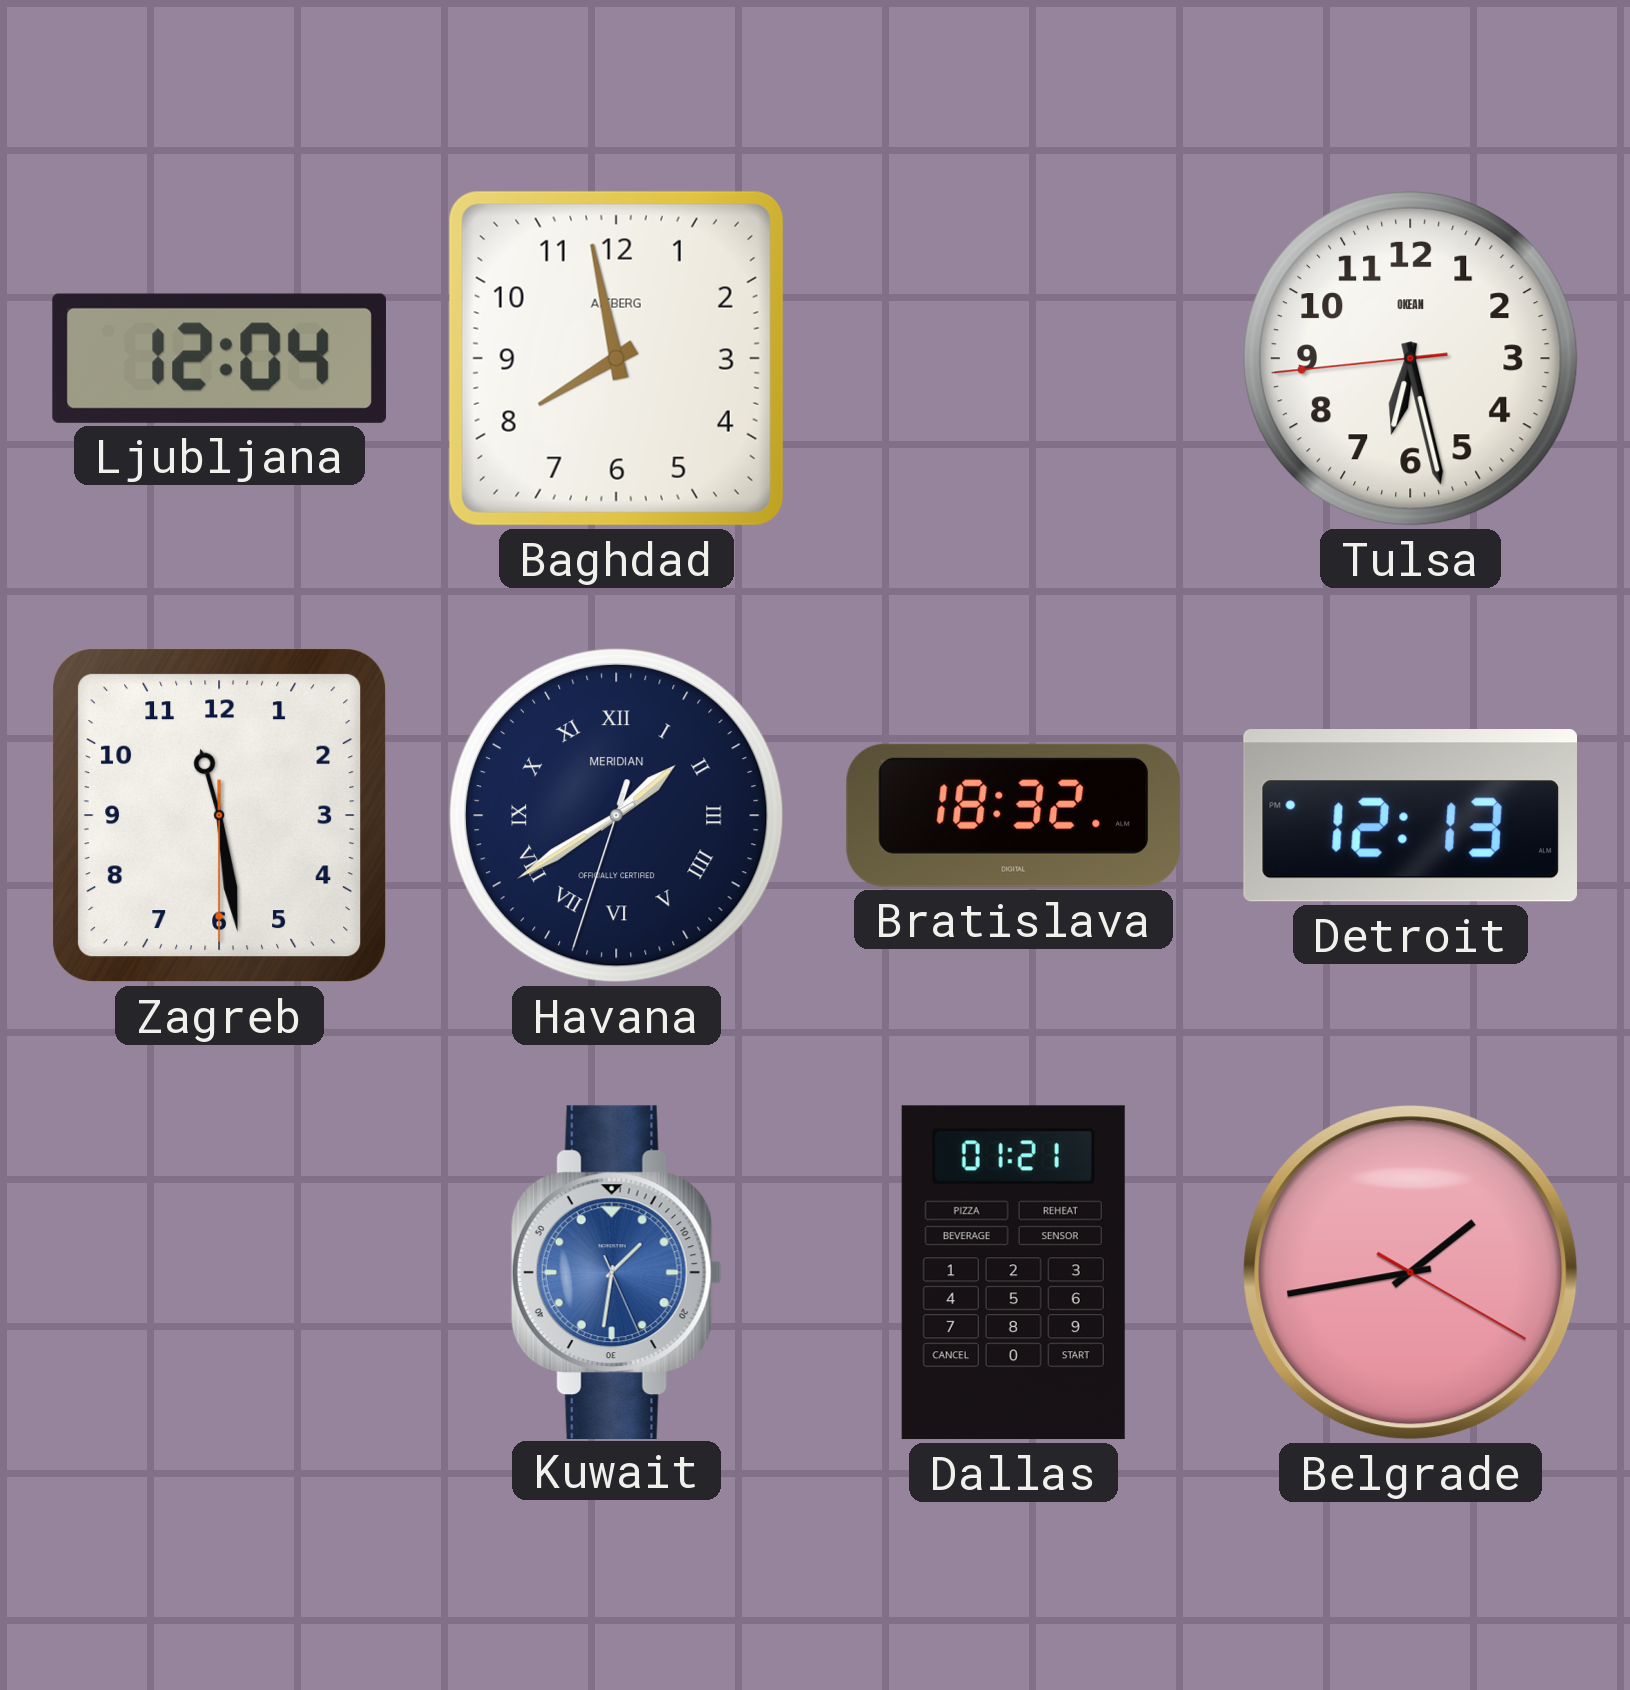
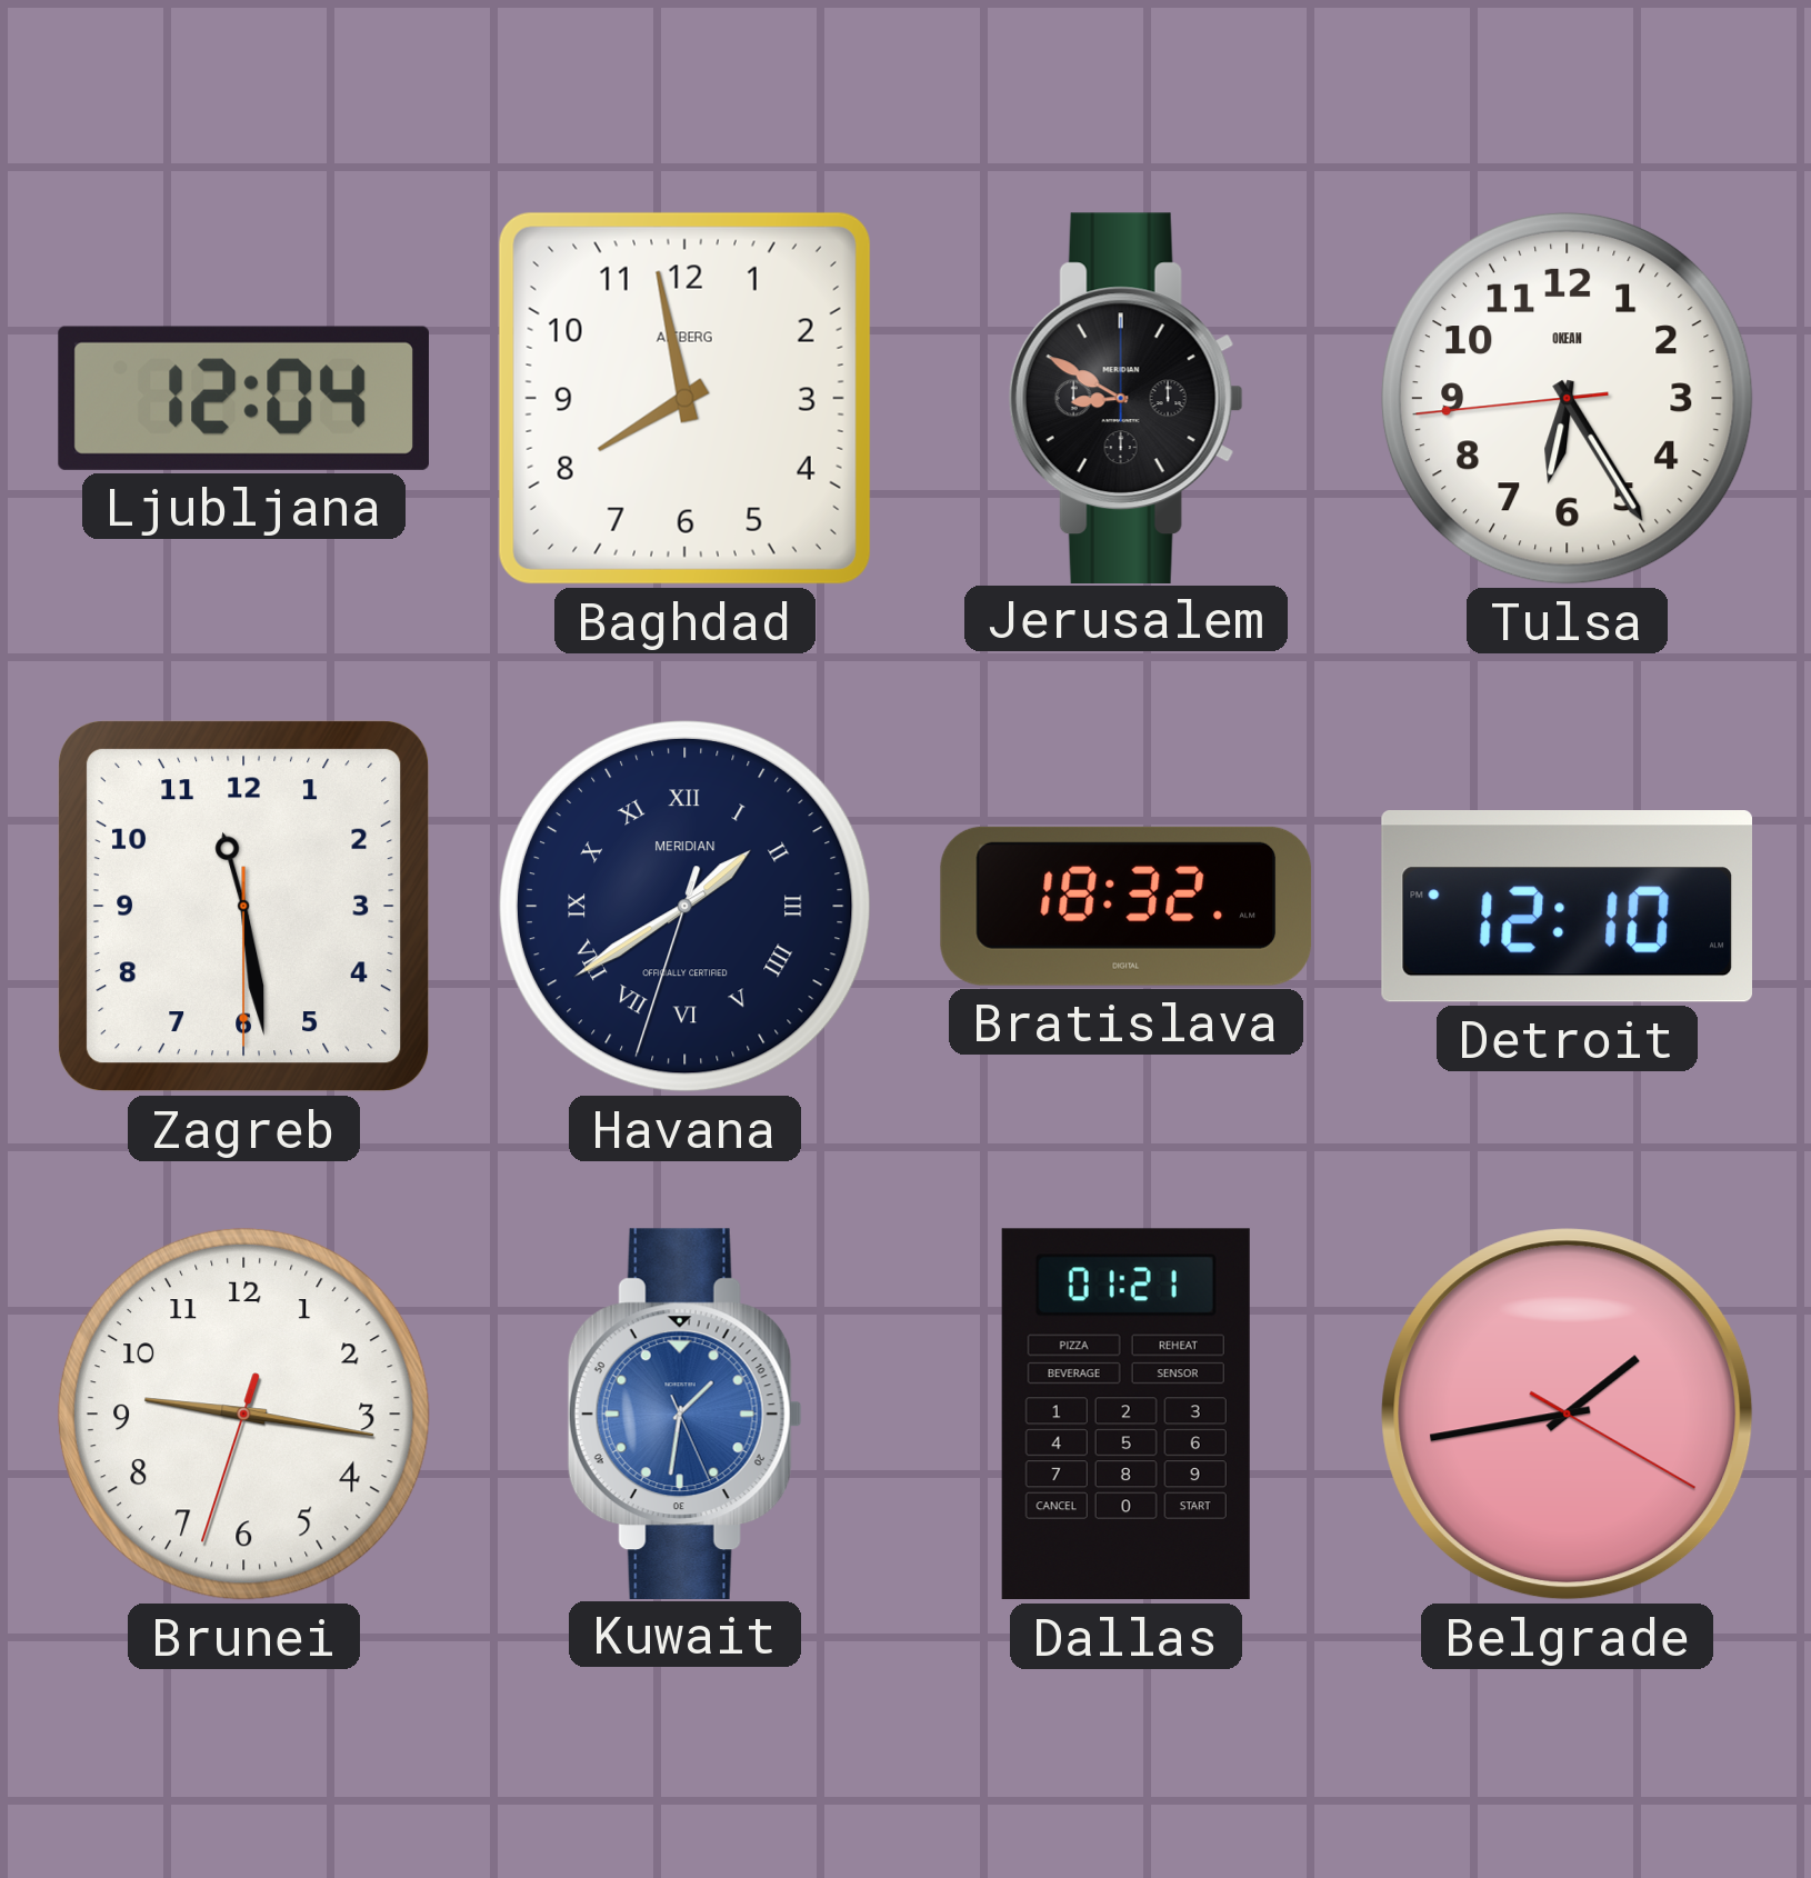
Jerusalem: none -> 8:50
Tulsa: 6:27 -> 6:24
Detroit: 12:13 -> 12:10
Brunei: none -> 9:16
